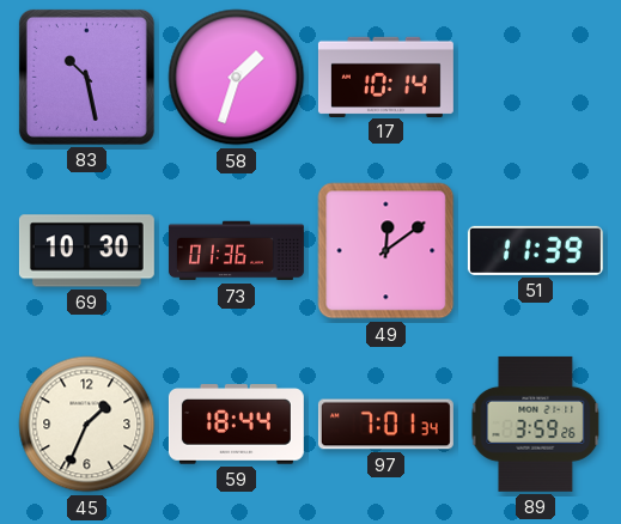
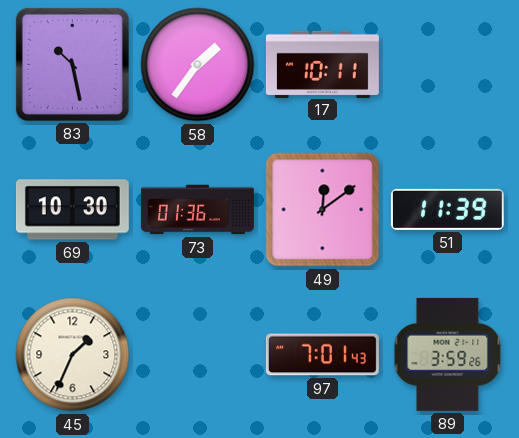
58: 1:33 -> 1:36
17: 10:14 -> 10:11
59: 18:44 -> none
97: 7:01:34 -> 7:01:43
